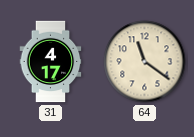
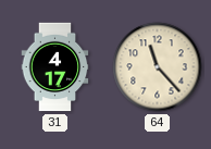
64: 11:21 -> 11:23
